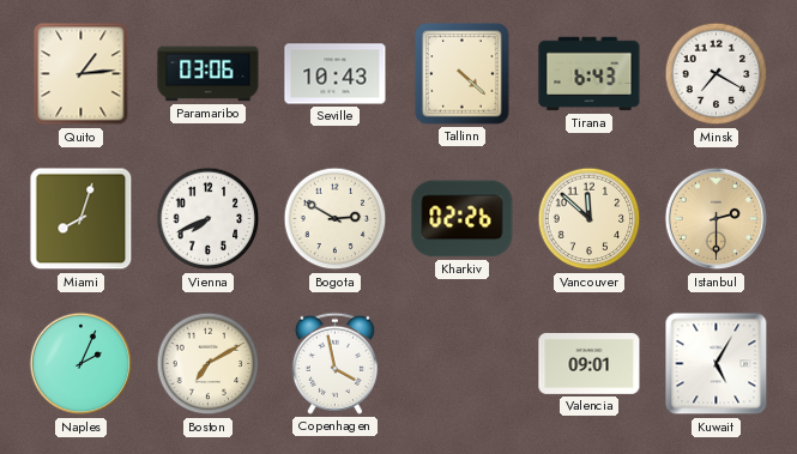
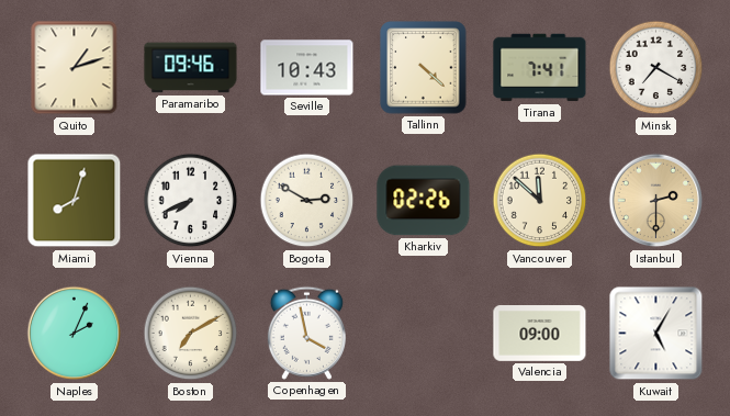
Quito: 1:14 -> 1:12
Paramaribo: 03:06 -> 09:46
Tirana: 6:43 -> 7:41
Valencia: 09:01 -> 09:00
